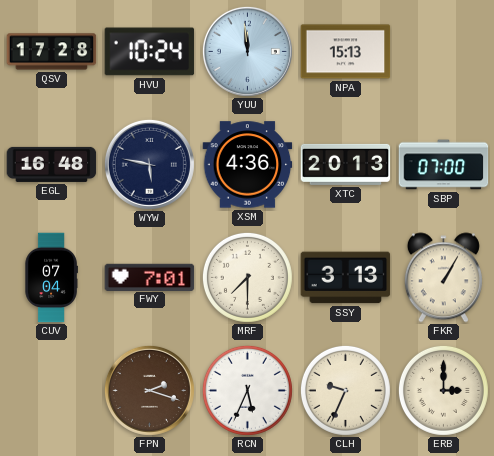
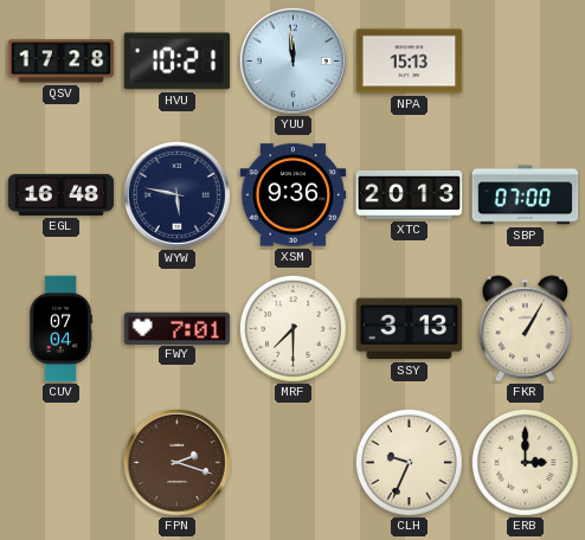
HVU: 10:24 -> 10:21
XSM: 4:36 -> 9:36
RCN: 5:34 -> none
